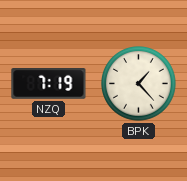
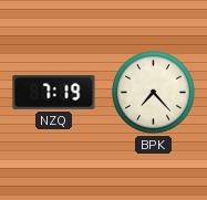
BPK: 1:23 -> 7:23
